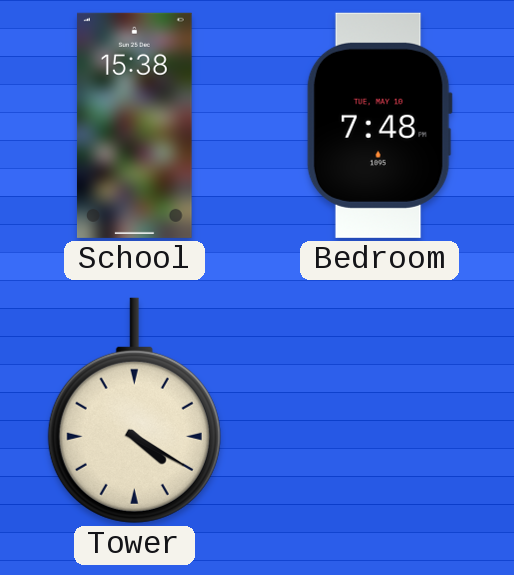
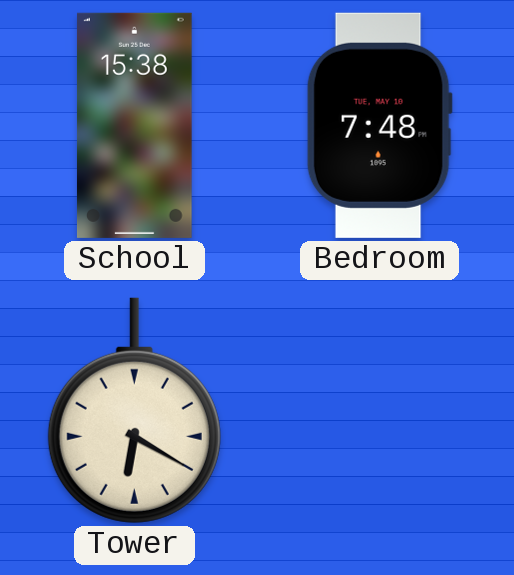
Tower: 4:20 -> 6:20
